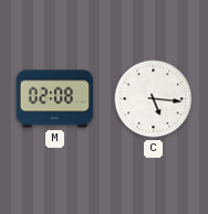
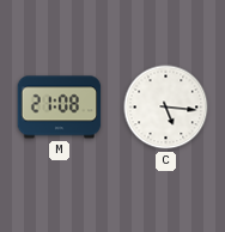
M: 02:08 -> 21:08
